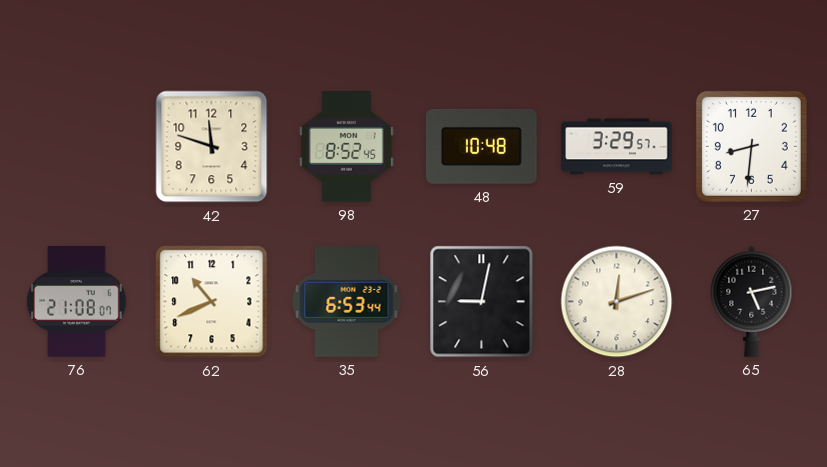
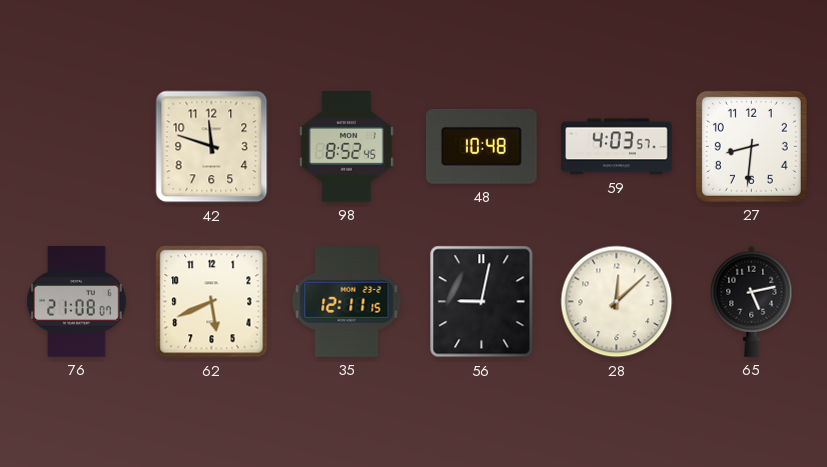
59: 3:29 -> 4:03
62: 10:41 -> 5:41
35: 6:53 -> 12:11
28: 12:12 -> 12:08
